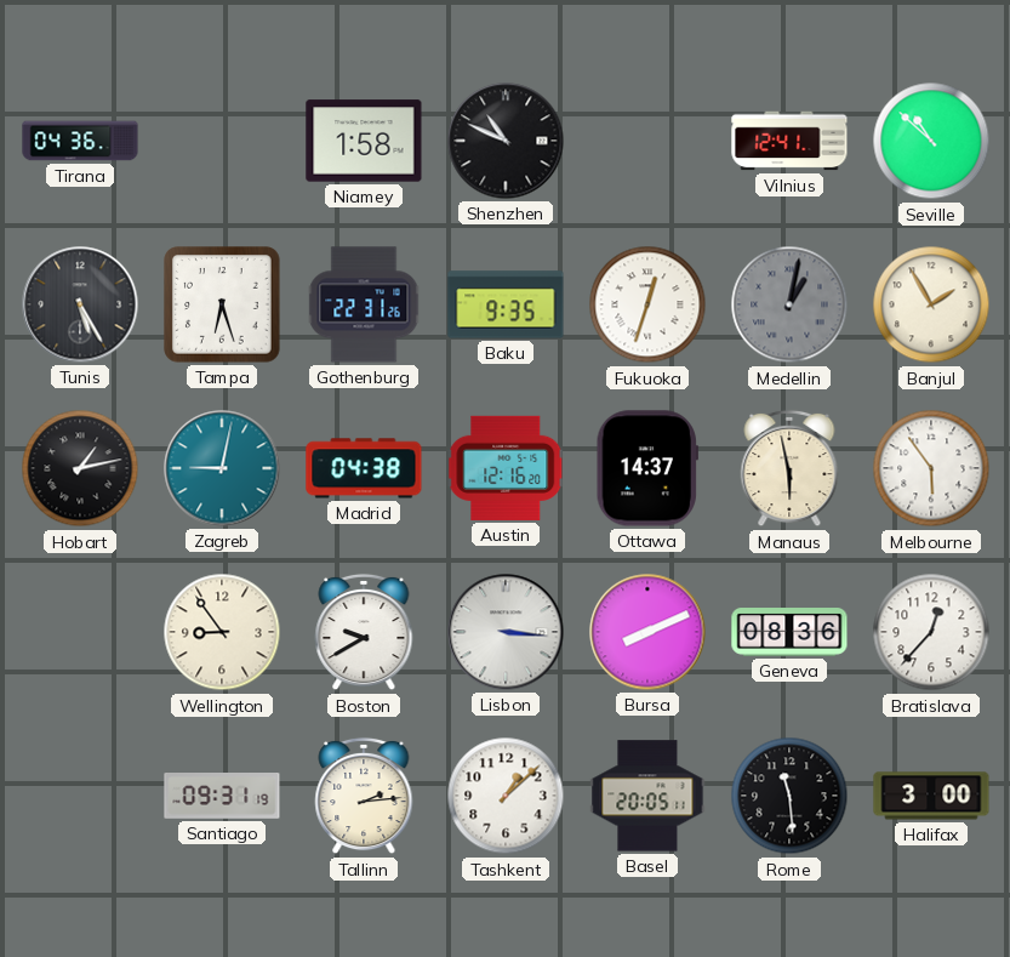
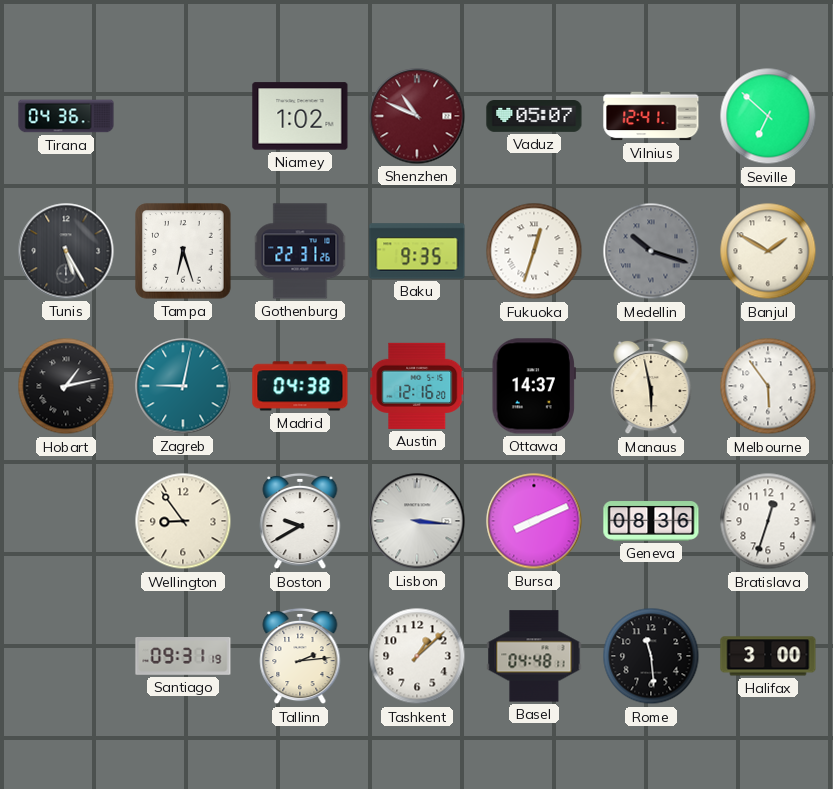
Niamey: 1:58 -> 1:02
Shenzhen dial: black -> burgundy
Vaduz: none -> 05:07
Seville: 10:52 -> 6:52
Medellin: 1:02 -> 10:18
Banjul: 1:55 -> 1:50
Bratislava: 12:37 -> 12:33
Basel: 20:05 -> 04:48
